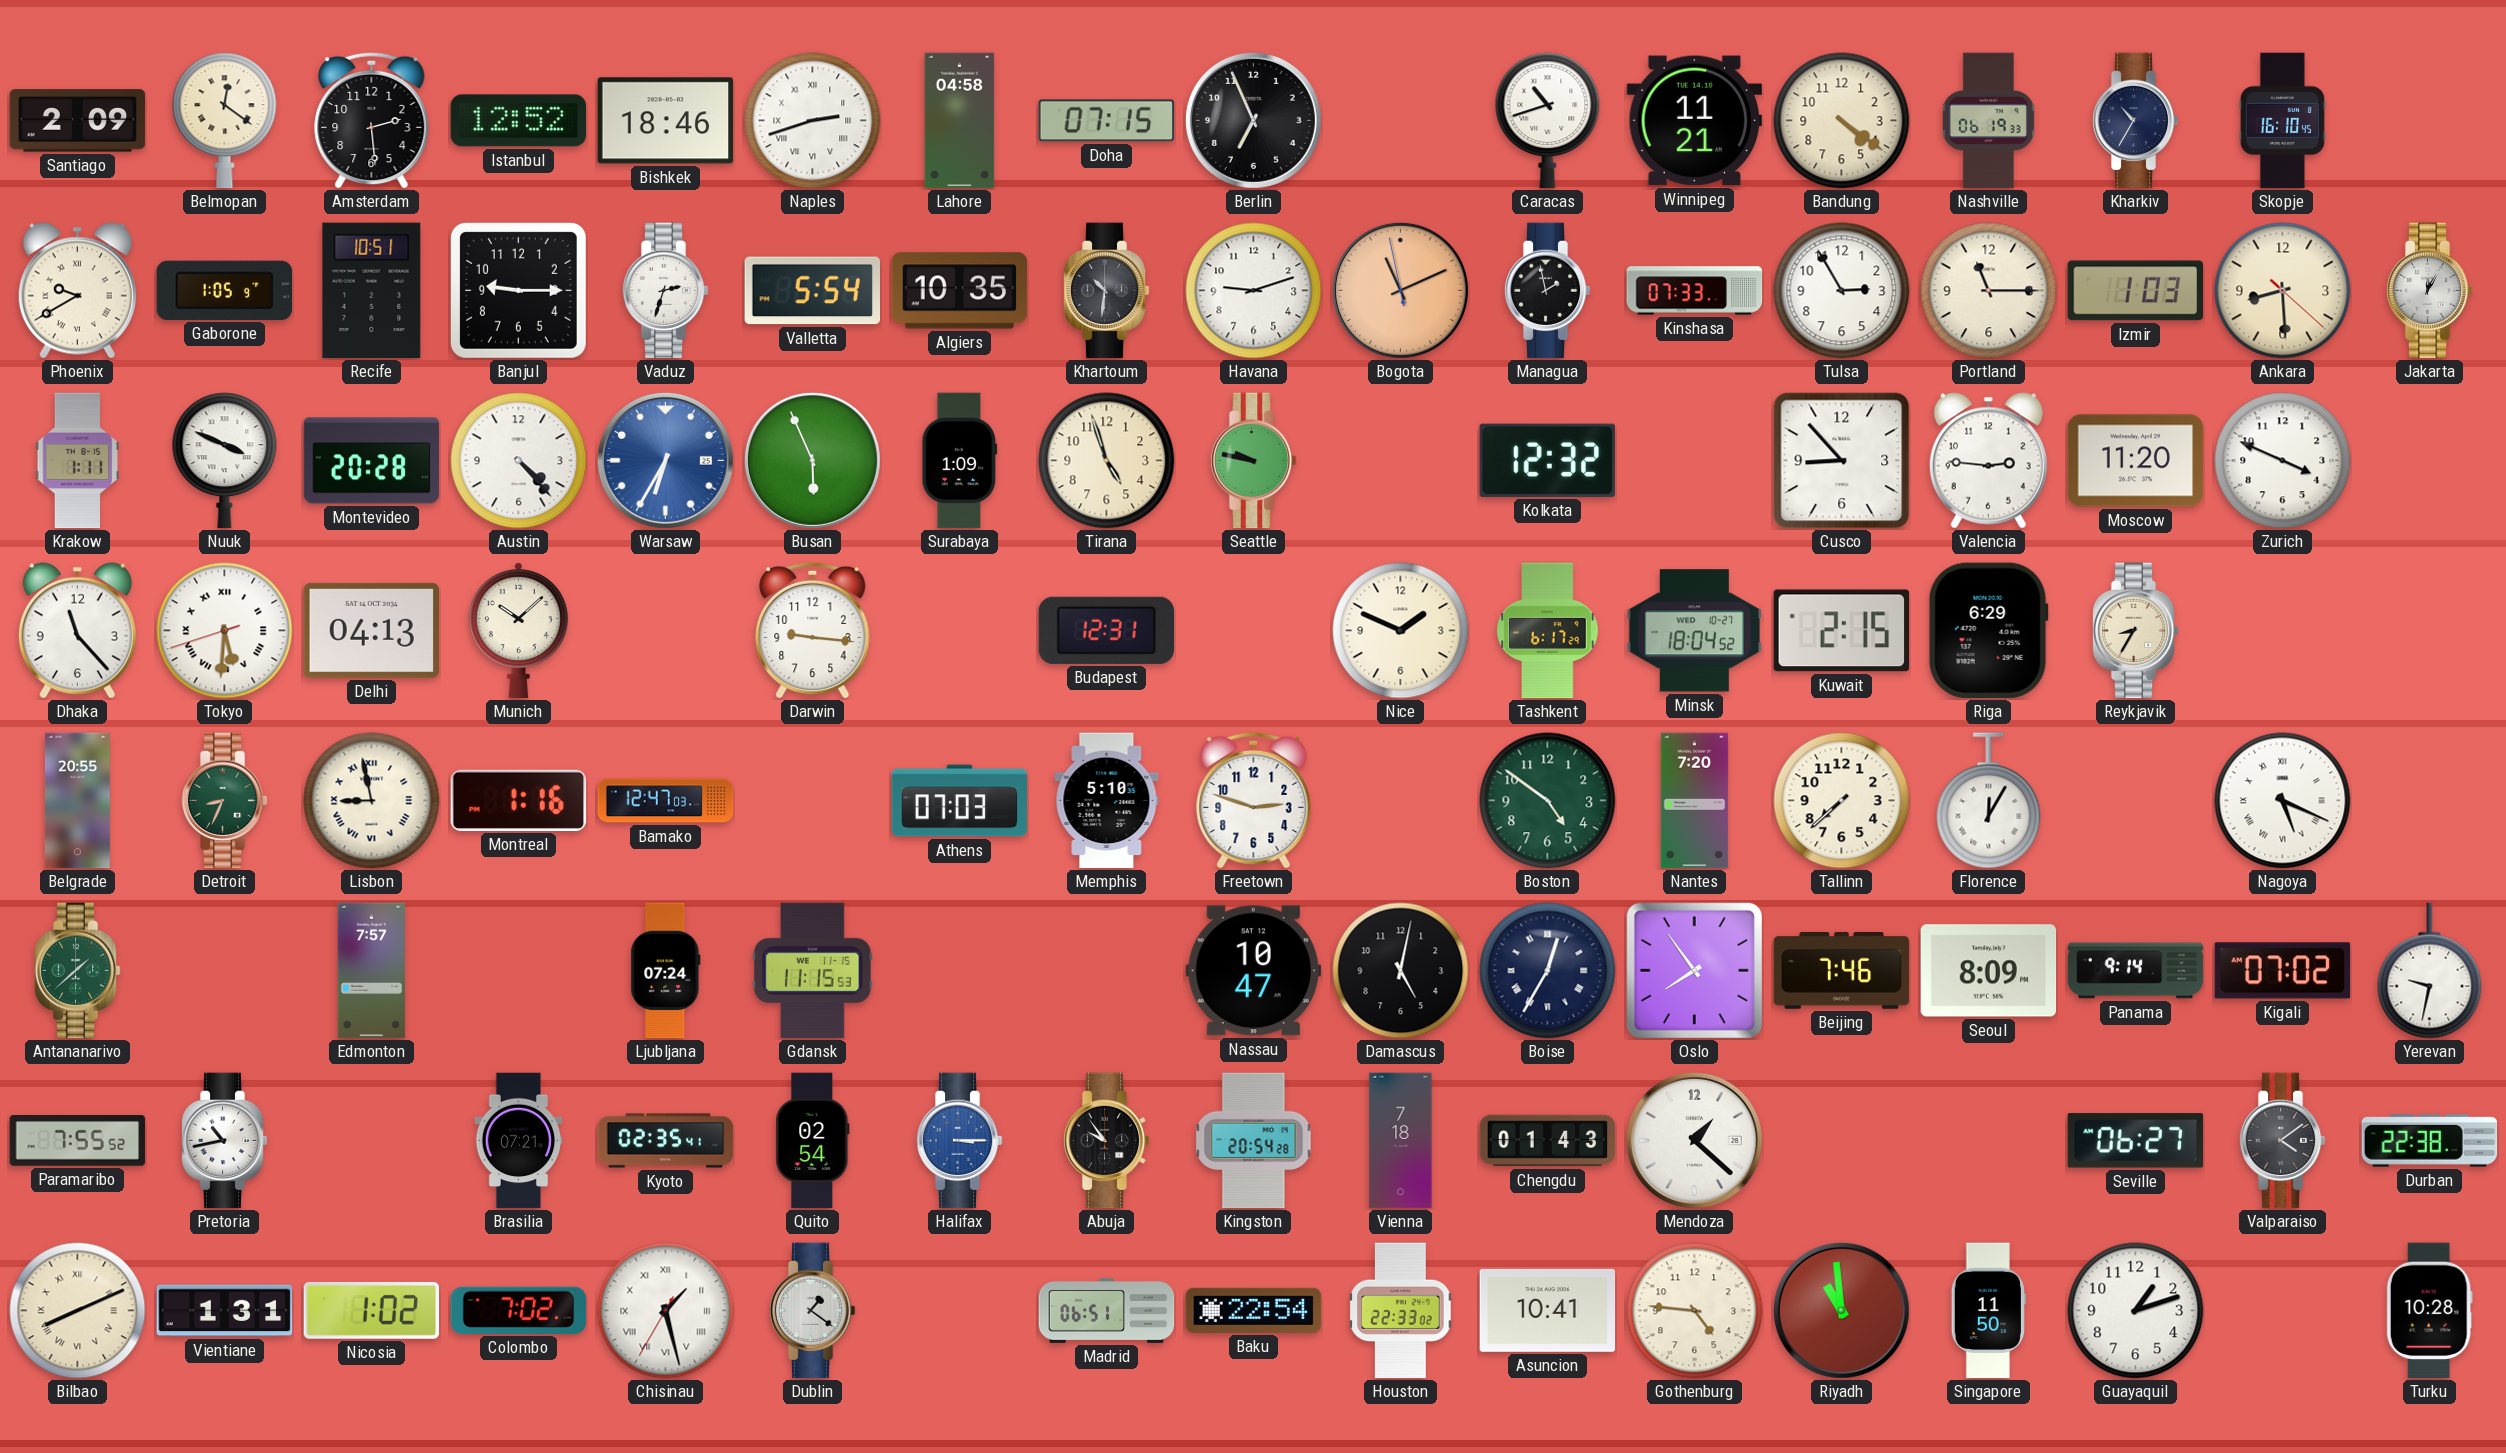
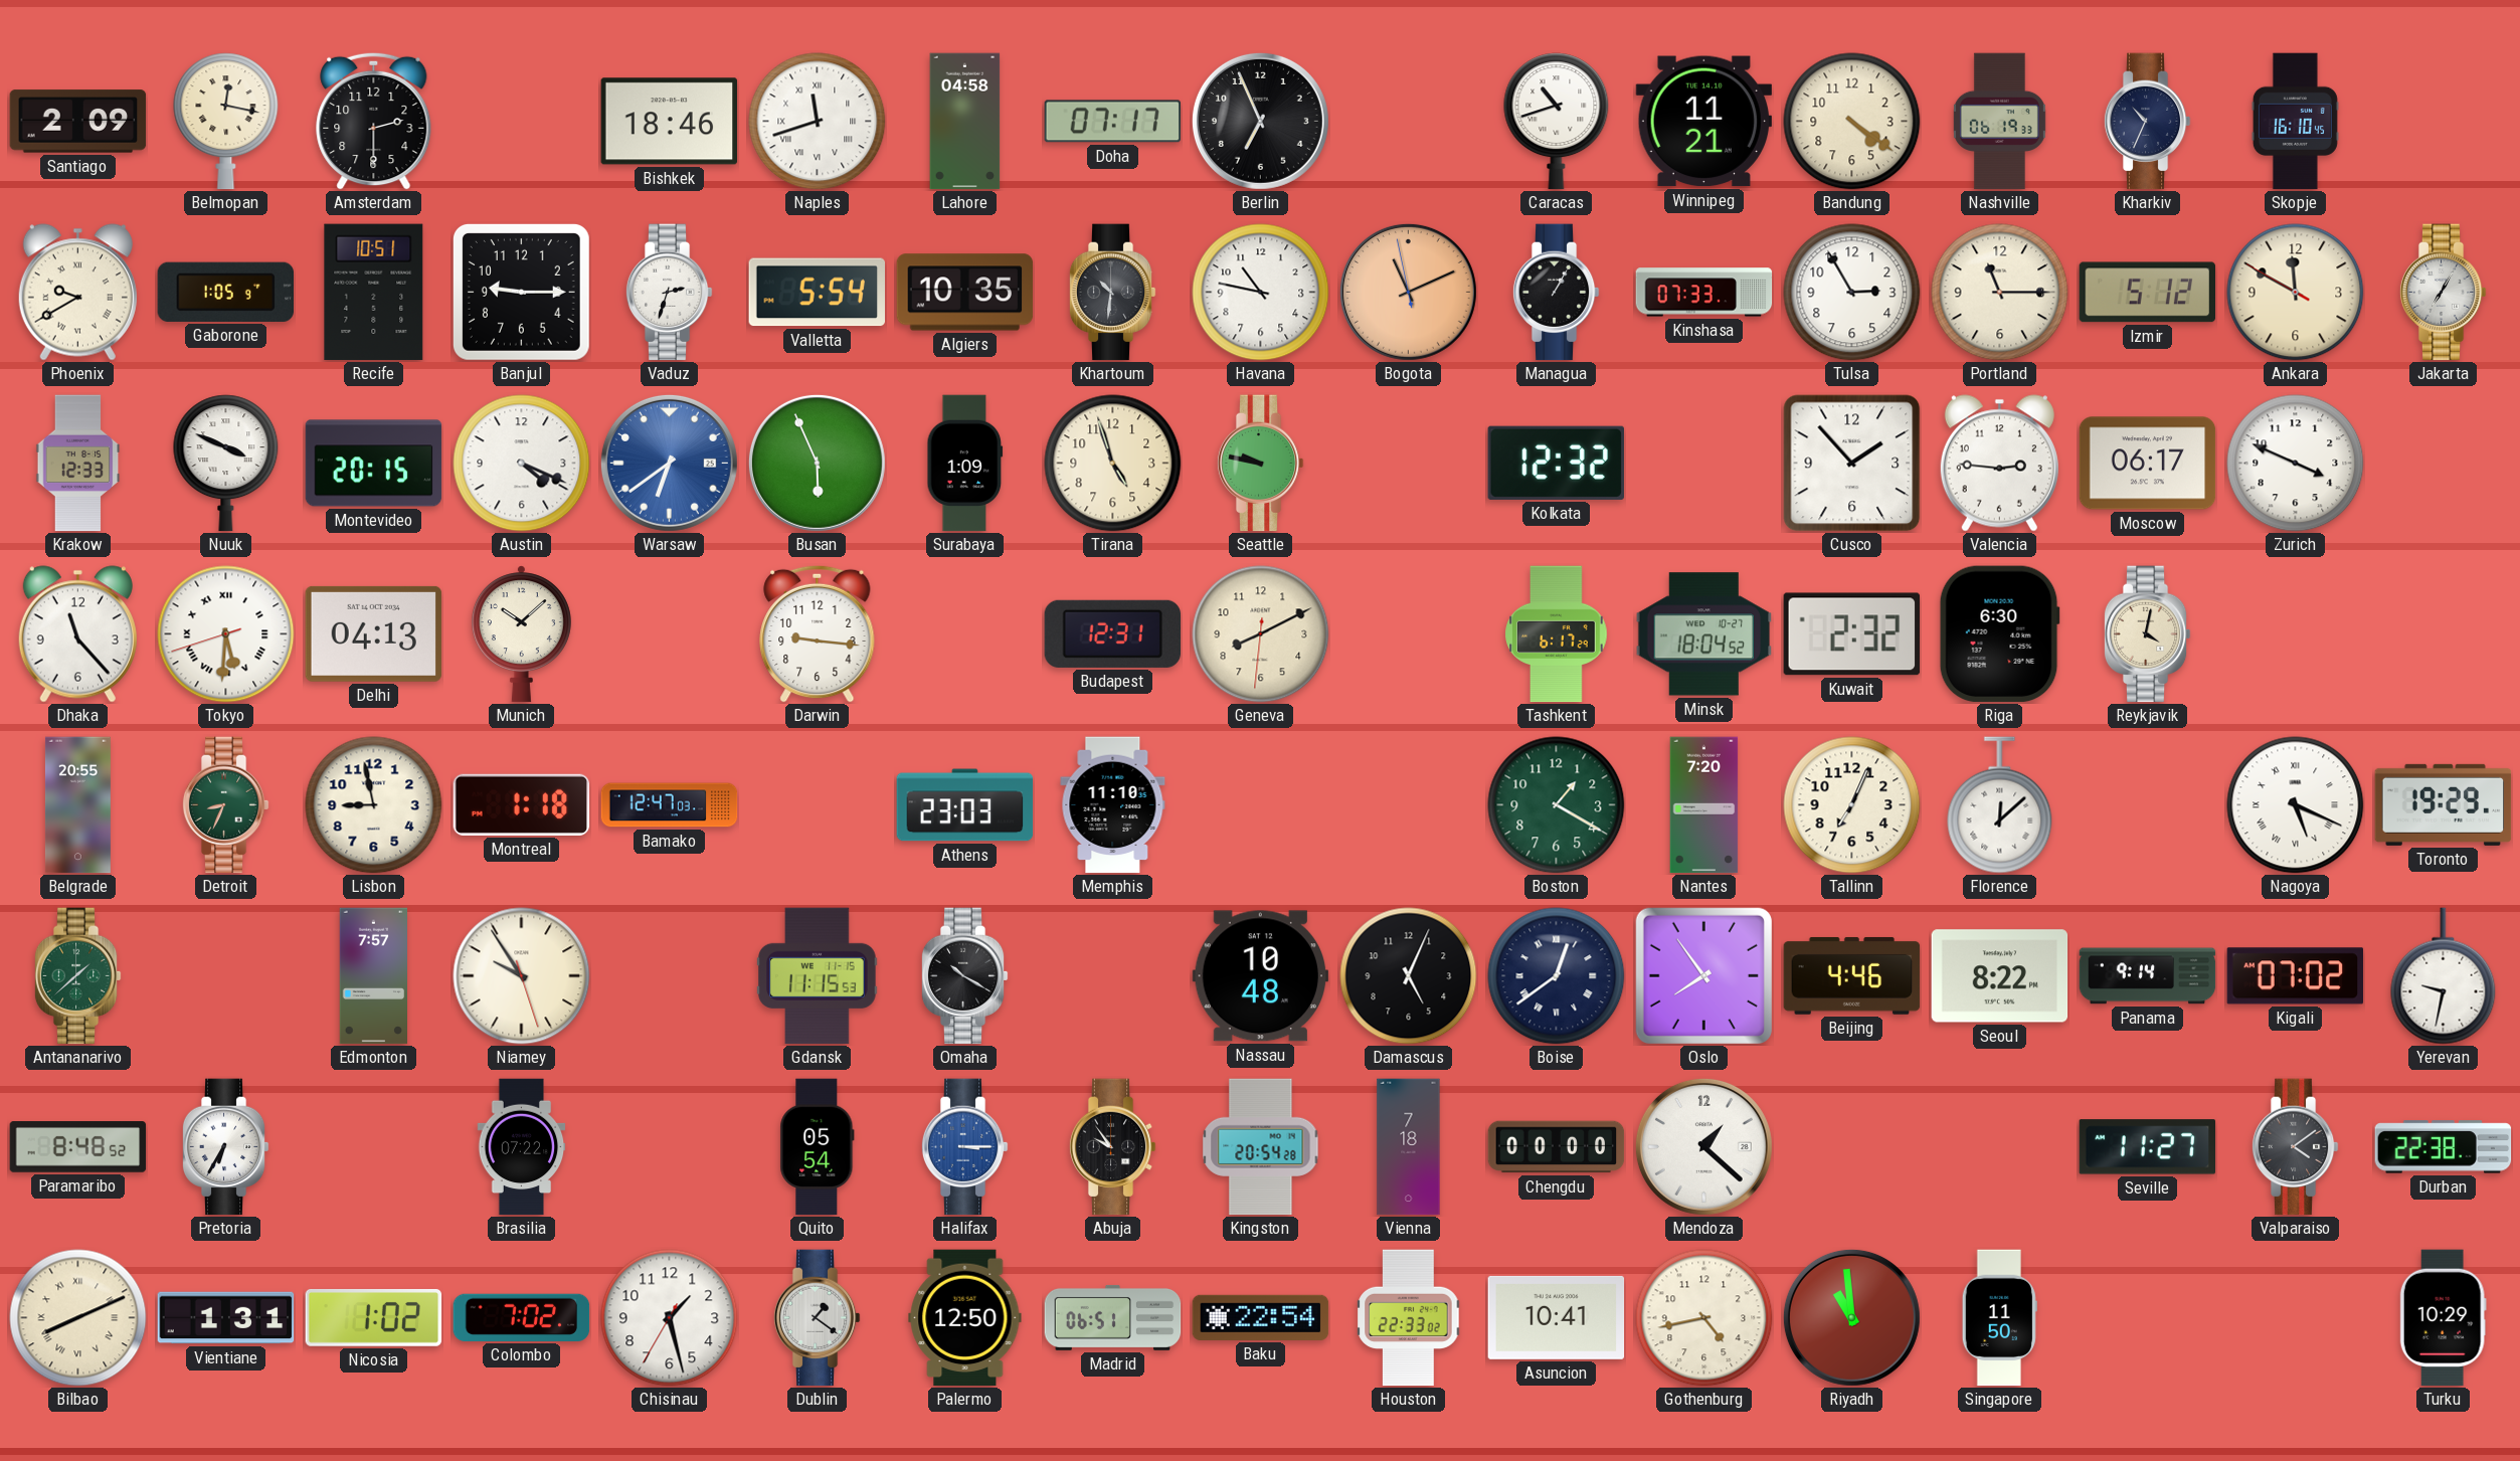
Belmopan: 12:21 -> 12:17
Amsterdam: 2:29 -> 2:30
Istanbul: 12:52 -> none
Naples: 2:42 -> 11:42
Doha: 07:15 -> 07:17
Kharkiv: 10:35 -> 10:34
Havana: 9:12 -> 10:47
Managua: 1:58 -> 1:05
Izmir: 1:03 -> 5:12
Ankara: 8:29 -> 11:49
Jakarta: 12:05 -> 7:05
Krakow: 1:11 -> 12:33
Montevideo: 20:28 -> 20:15
Austin: 4:23 -> 4:19
Warsaw: 6:35 -> 6:39
Cusco: 8:53 -> 1:53
Moscow: 11:20 -> 06:17
Geneva: none -> 8:10
Nice: 1:49 -> none
Kuwait: 2:15 -> 2:32
Riga: 6:29 -> 6:30
Reykjavik: 8:35 -> 4:02
Lisbon numerals: Roman -> Arabic
Montreal: 1:16 -> 1:18
Athens: 07:03 -> 23:03
Memphis: 5:10 -> 11:10
Freetown: 2:48 -> none
Boston: 4:51 -> 1:20
Tallinn: 7:38 -> 7:04
Florence: 12:05 -> 12:08
Toronto: none -> 19:29
Niamey: none -> 9:54
Ljubljana: 07:24 -> none
Omaha: none -> 10:20
Nassau: 10:47 -> 10:48
Damascus: 5:02 -> 5:04
Boise: 12:35 -> 12:39
Beijing: 7:46 -> 4:46
Seoul: 8:09 -> 8:22
Paramaribo: 7:55 -> 8:48
Pretoria: 10:43 -> 6:35
Brasilia: 07:21 -> 07:22
Kyoto: 02:35 -> none
Quito: 02:54 -> 05:54
Chengdu: 01:43 -> 00:00
Seville: 06:27 -> 11:27
Chisinau numerals: Roman -> Arabic
Palermo: none -> 12:50
Gothenburg: 4:46 -> 4:43
Guayaquil: 1:12 -> none
Turku: 10:28 -> 10:29
